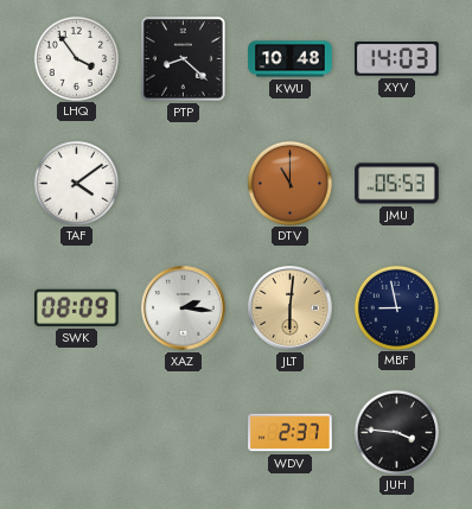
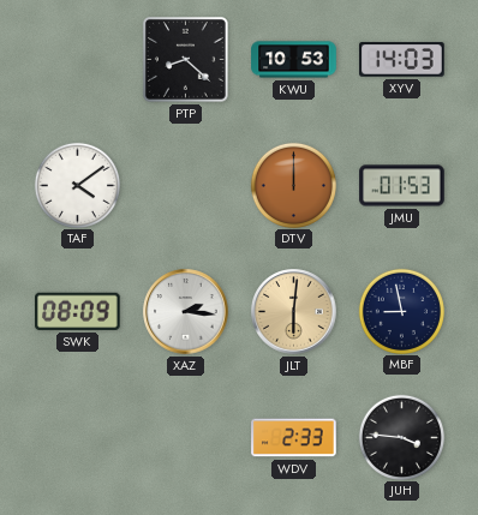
LHQ: 3:54 -> none
KWU: 10:48 -> 10:53
DTV: 11:00 -> 12:00
JMU: 05:53 -> 01:53
WDV: 2:37 -> 2:33
